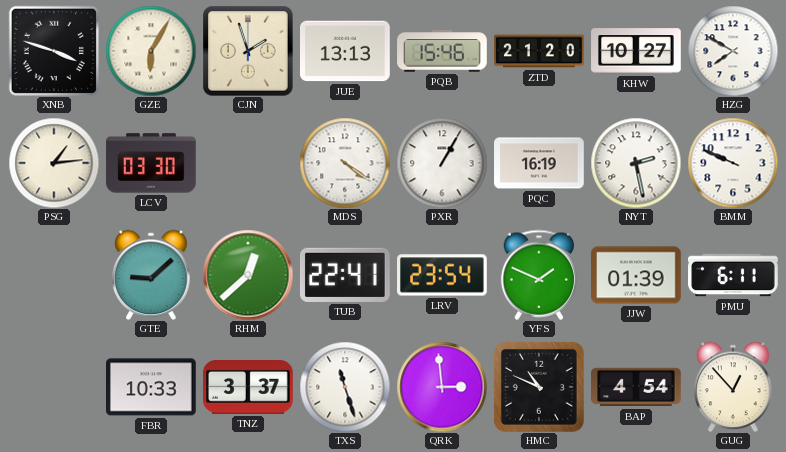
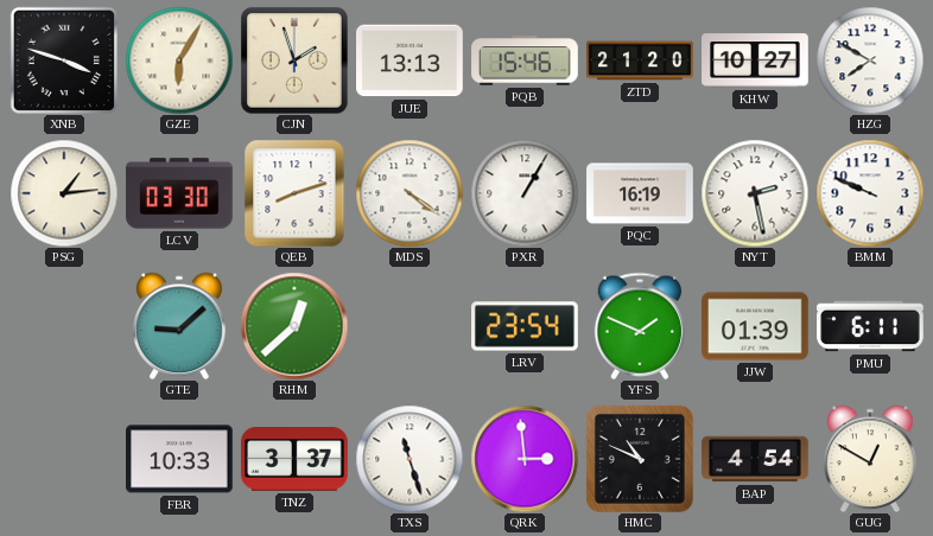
QEB: none -> 8:12
TUB: 22:41 -> none
GUG: 12:53 -> 12:50
